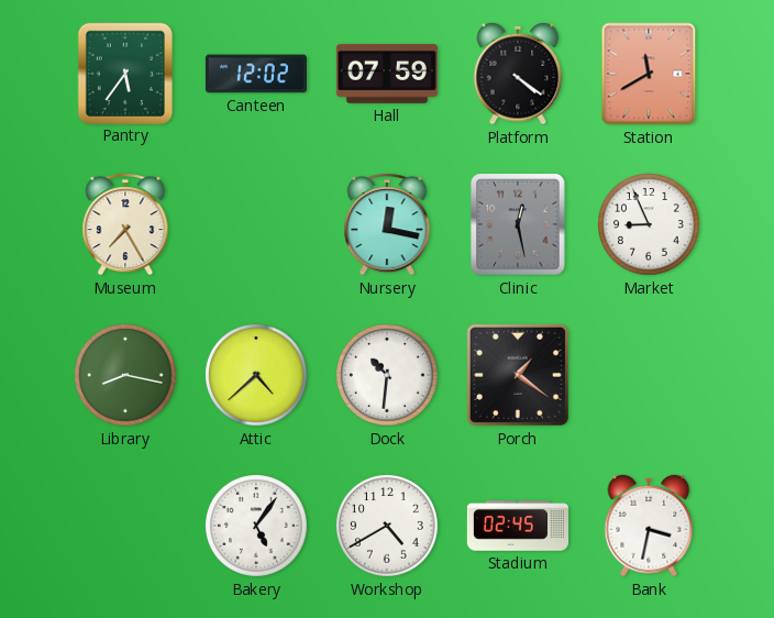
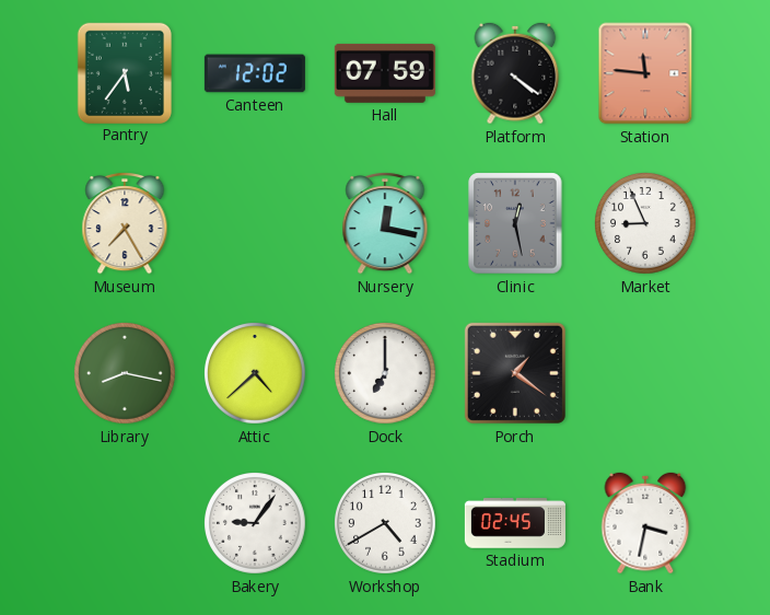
Station: 11:40 -> 11:46
Dock: 10:31 -> 7:00
Bakery: 5:06 -> 9:06
